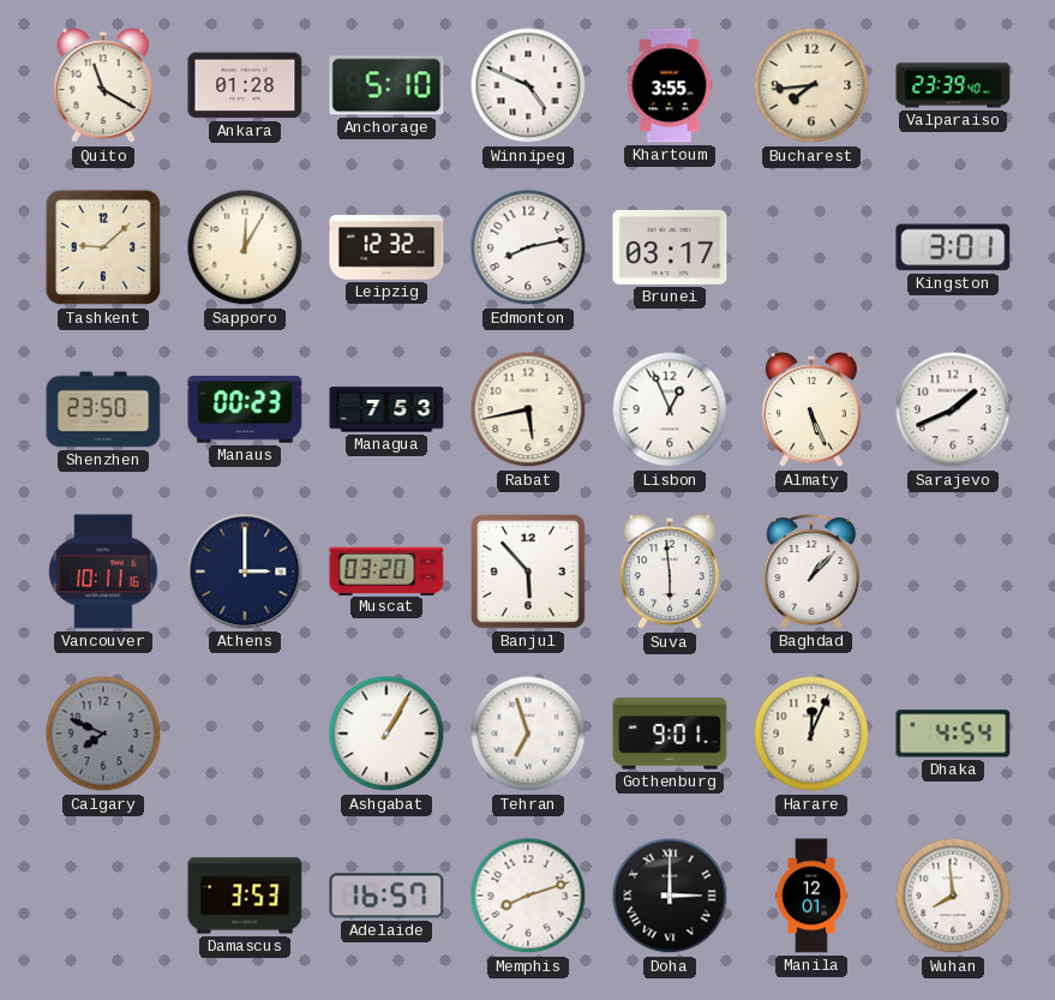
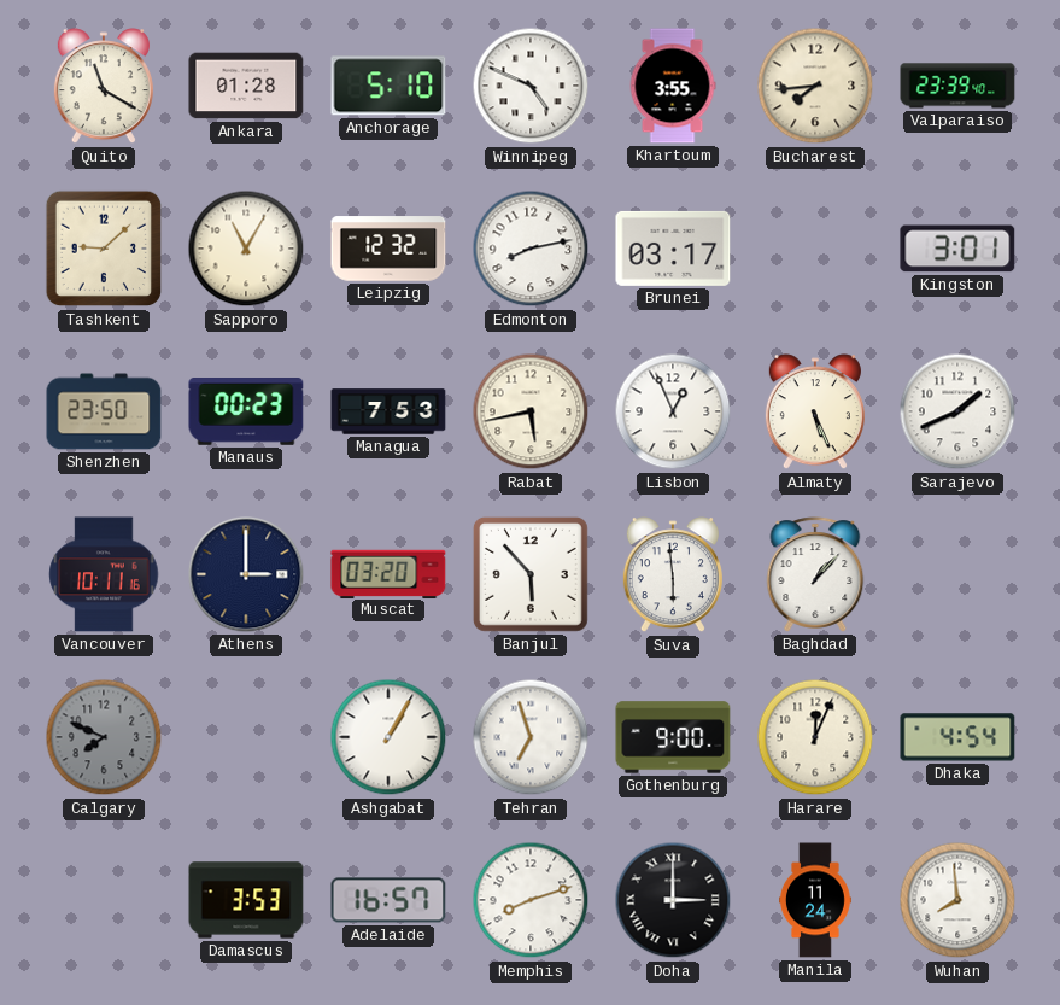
Sapporo: 12:05 -> 11:05
Gothenburg: 9:01 -> 9:00
Manila: 12:01 -> 11:24
